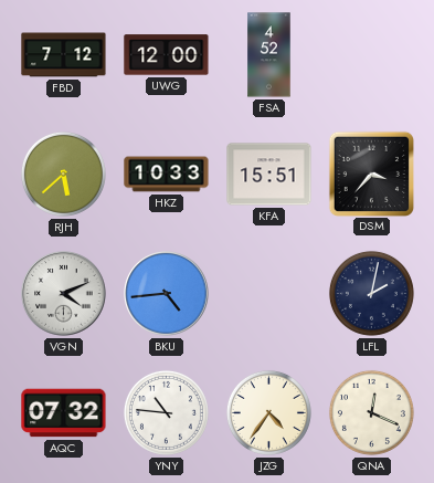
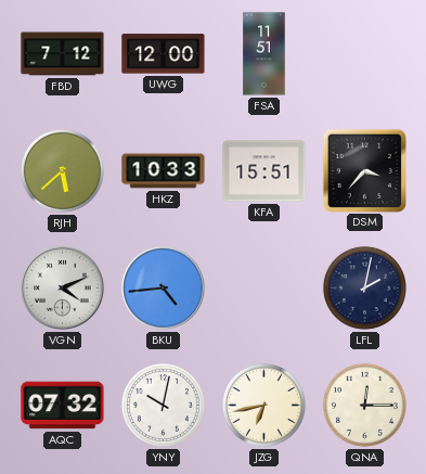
FSA: 4:52 -> 11:51
YNY: 10:46 -> 10:02
JZG: 4:36 -> 6:43
QNA: 12:19 -> 12:15
